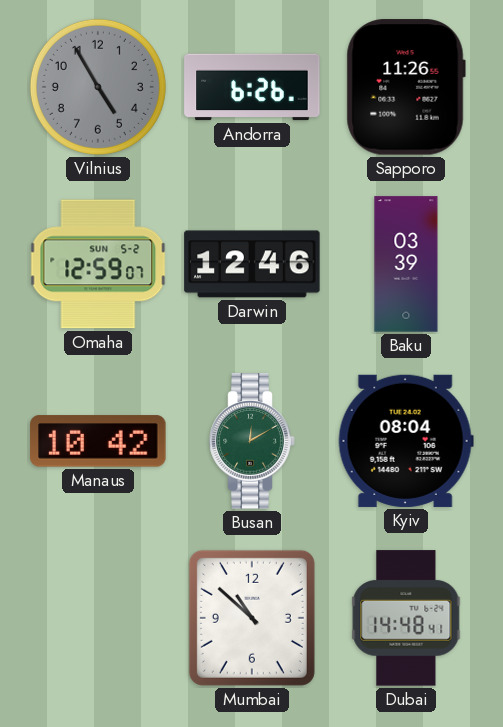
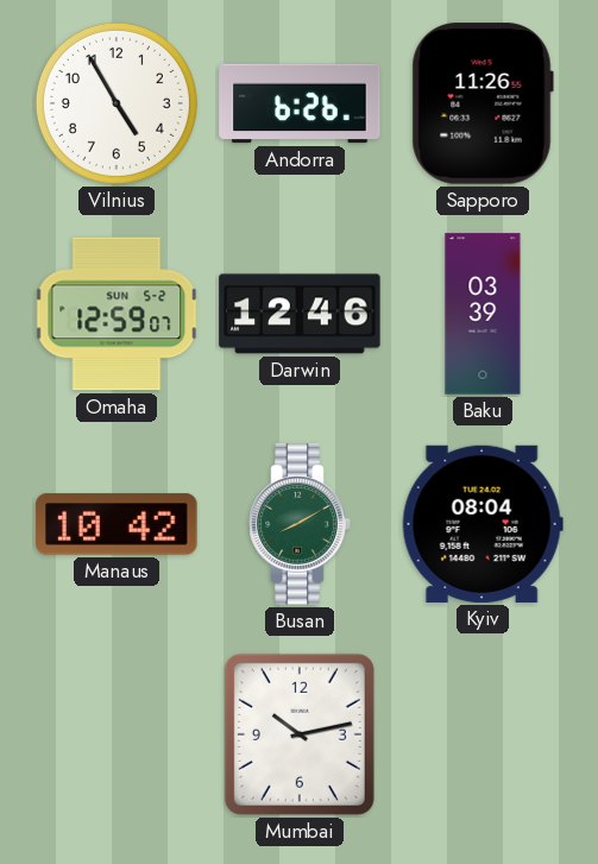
Vilnius dial: grey -> white
Busan: 12:10 -> 8:10
Mumbai: 10:52 -> 10:13
Dubai: 14:48 -> none
